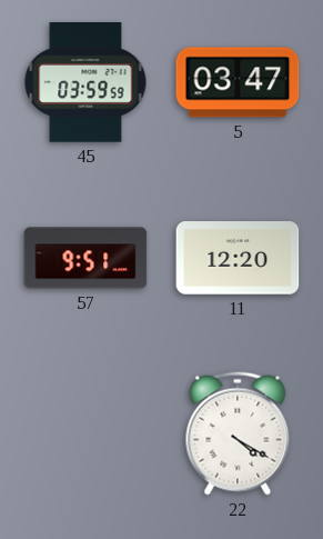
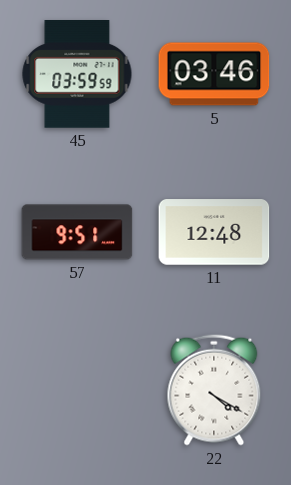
5: 03:47 -> 03:46
11: 12:20 -> 12:48
